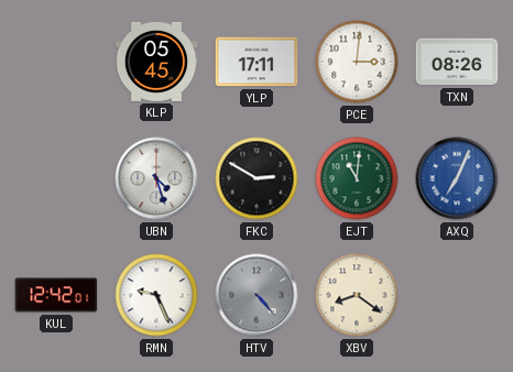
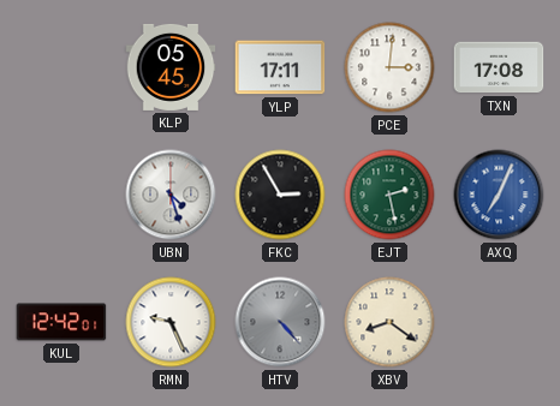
TXN: 08:26 -> 17:08
FKC: 2:50 -> 2:55
EJT: 11:01 -> 2:28
